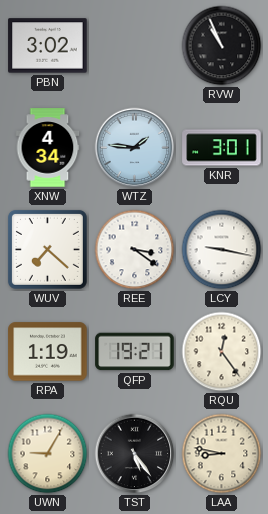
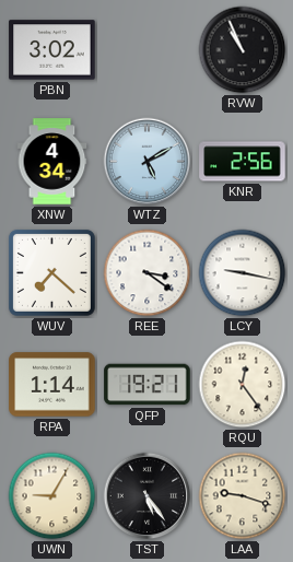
WTZ: 1:46 -> 5:10
KNR: 3:01 -> 2:56
RPA: 1:19 -> 1:14
LAA: 8:47 -> 9:18
